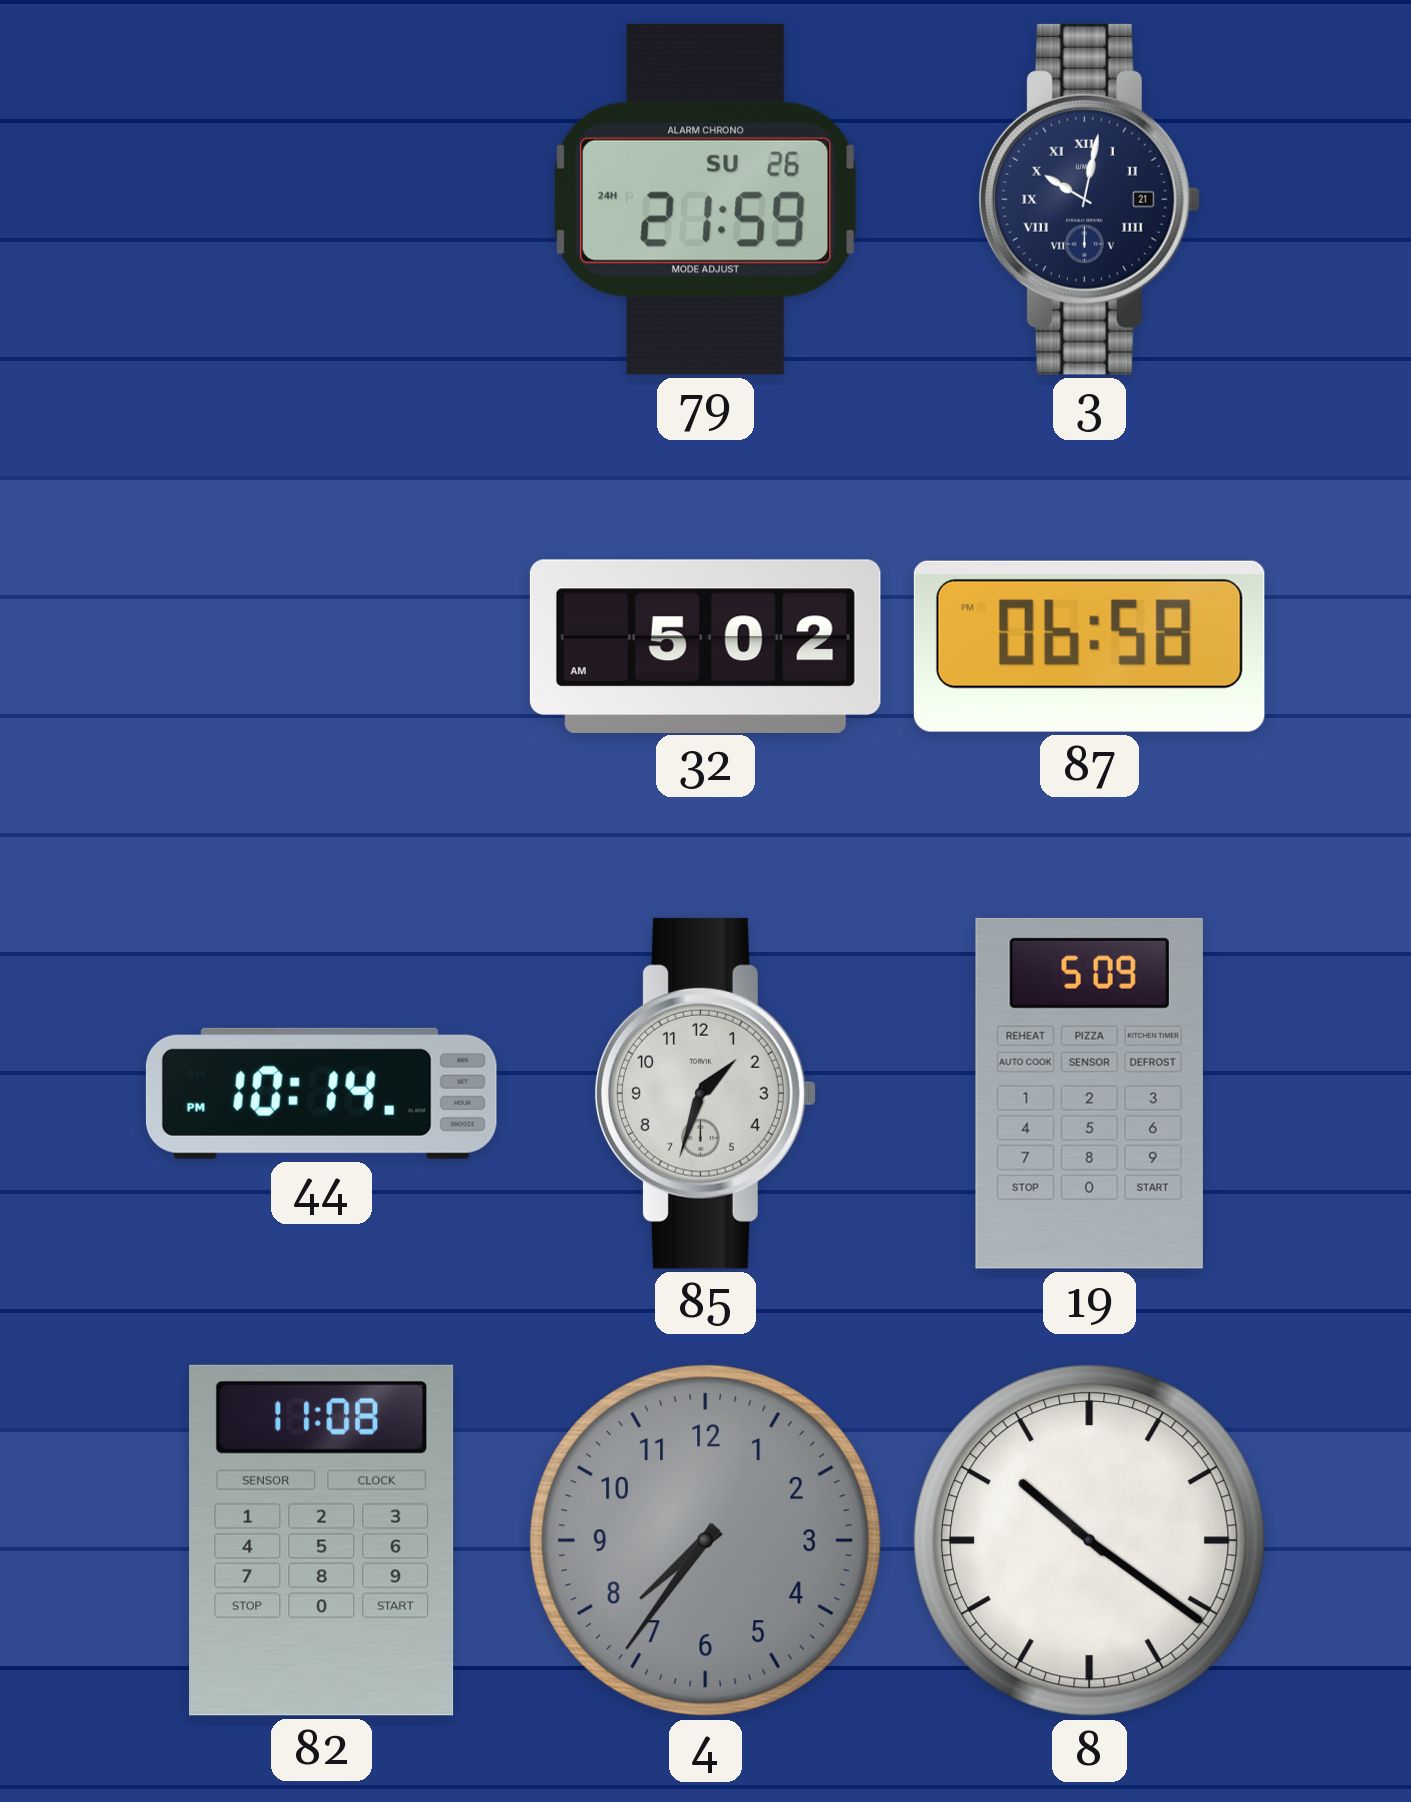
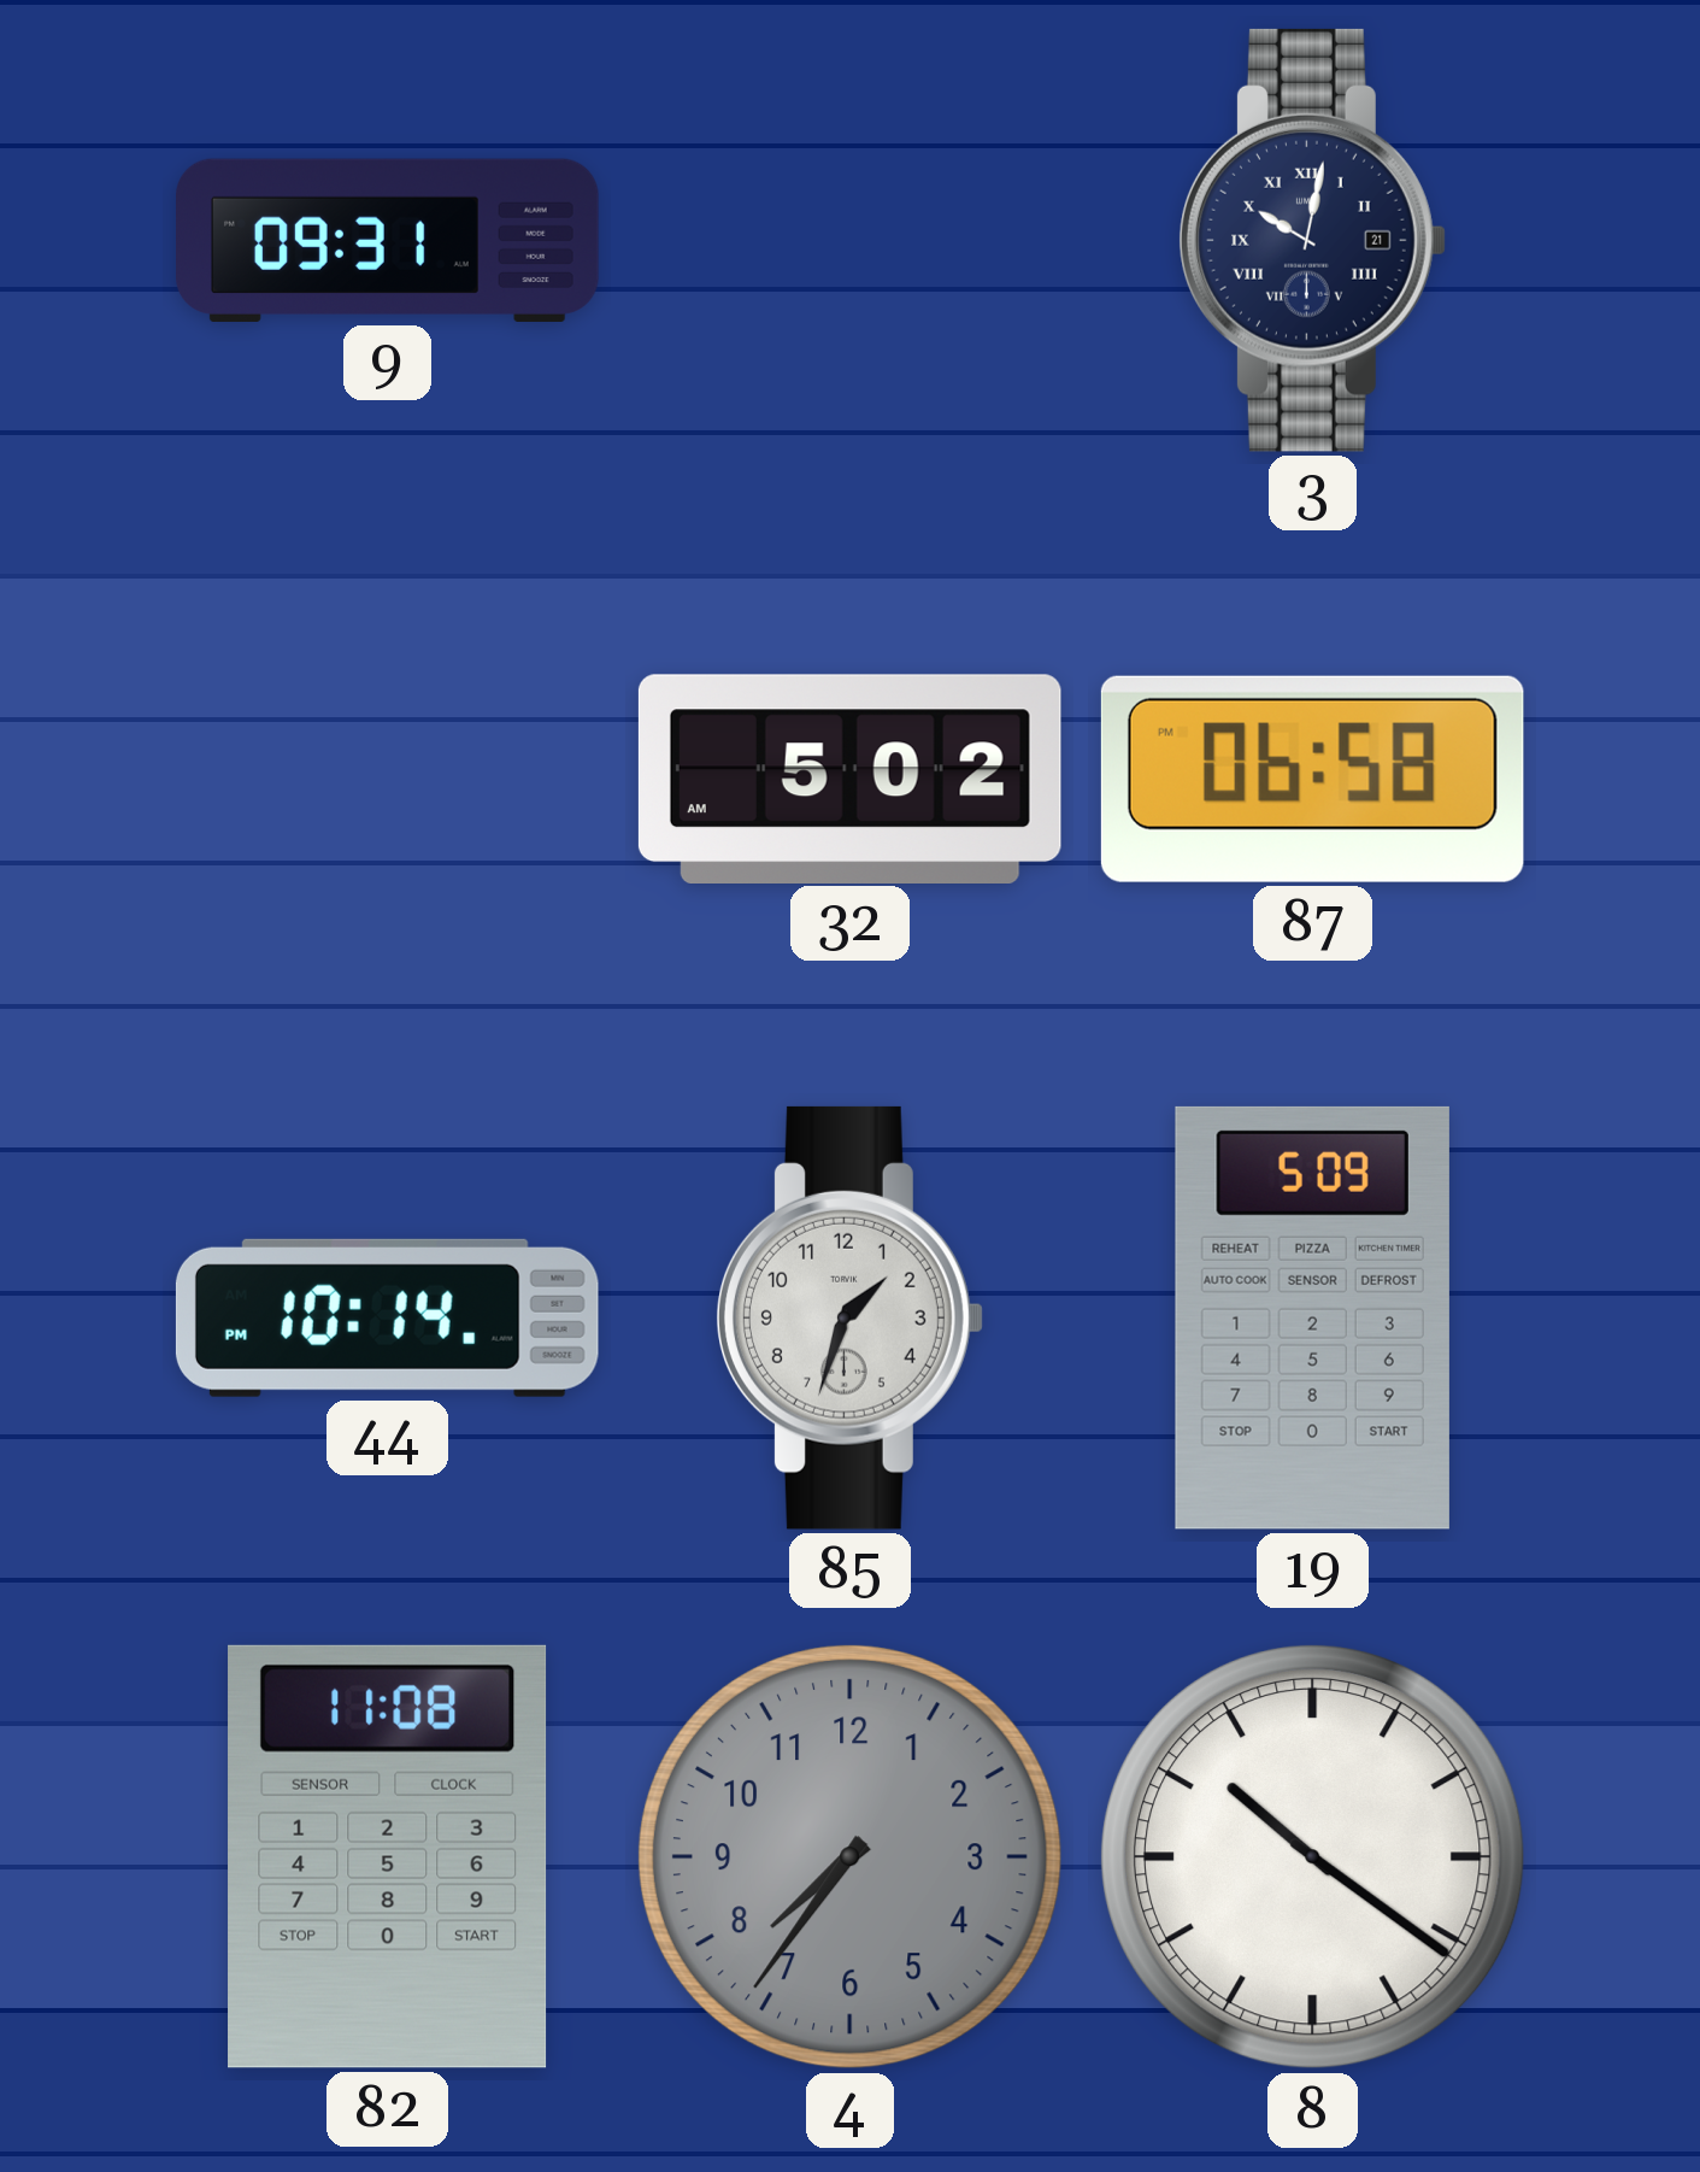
9: none -> 09:31
79: 21:59 -> none
